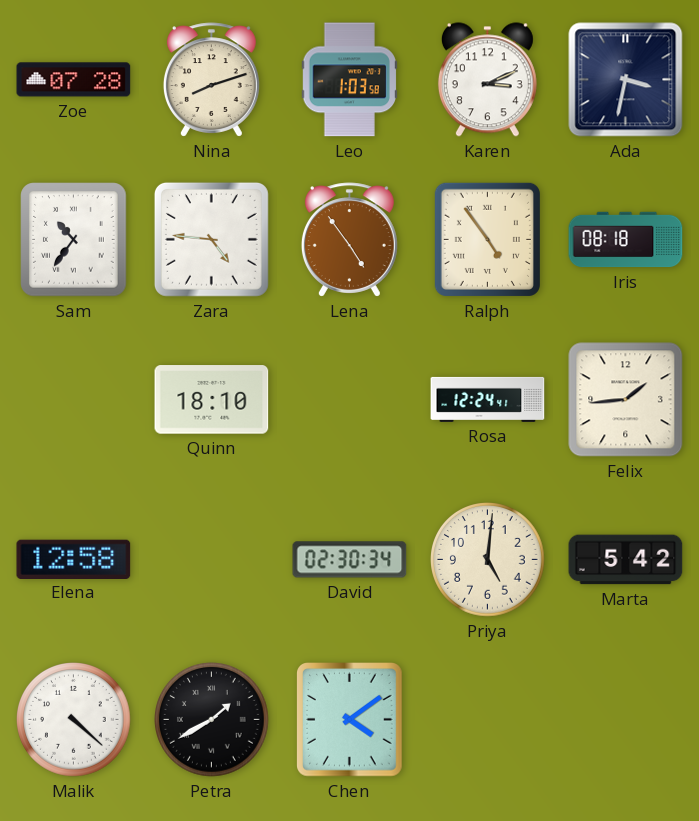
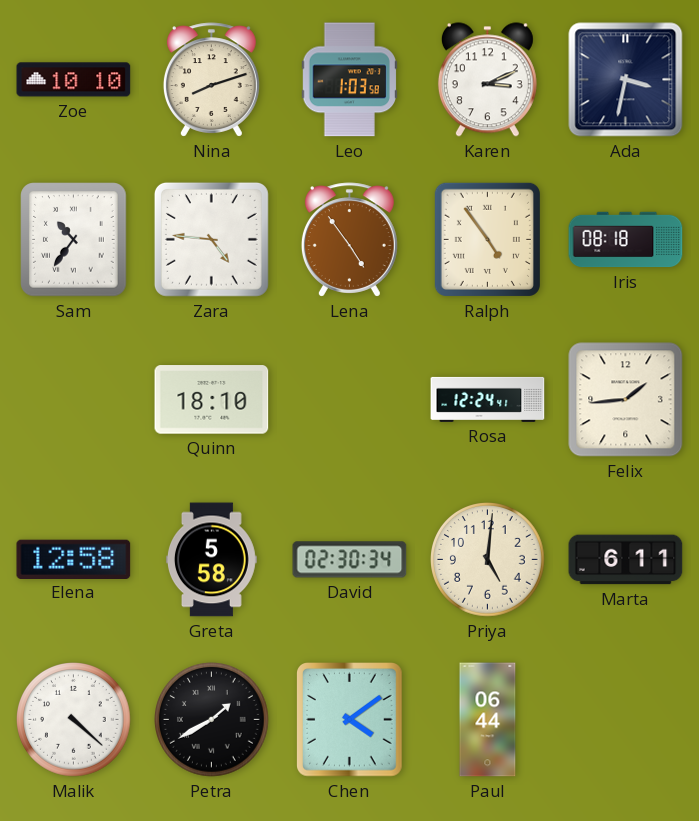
Zoe: 07:28 -> 10:10
Greta: none -> 5:58
Marta: 5:42 -> 6:11
Paul: none -> 06:44
